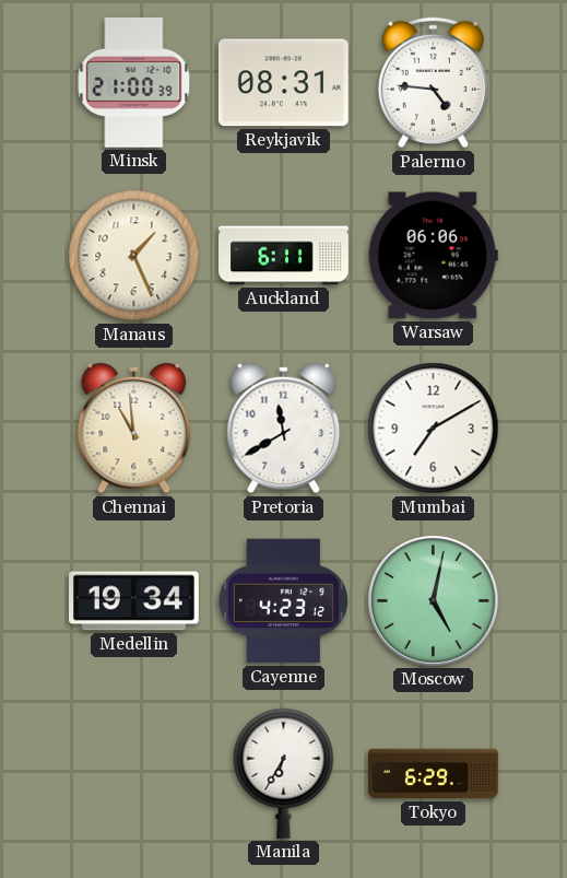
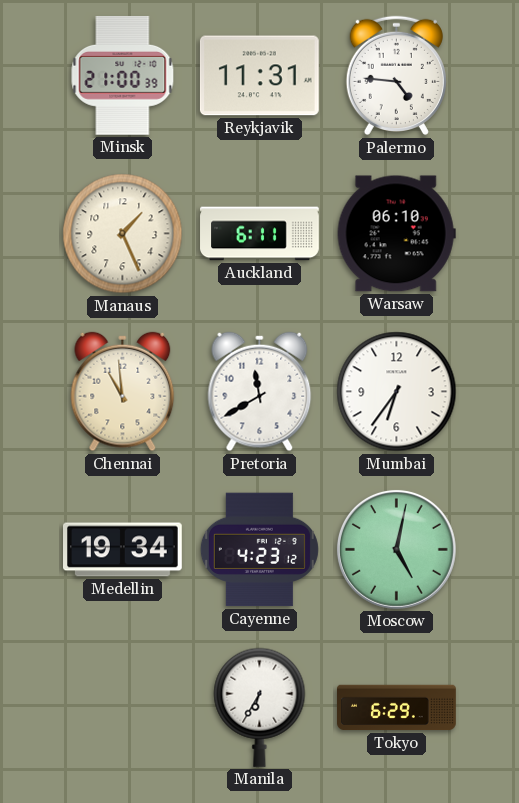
Reykjavik: 08:31 -> 11:31
Warsaw: 06:06 -> 06:10
Mumbai: 7:10 -> 6:36
